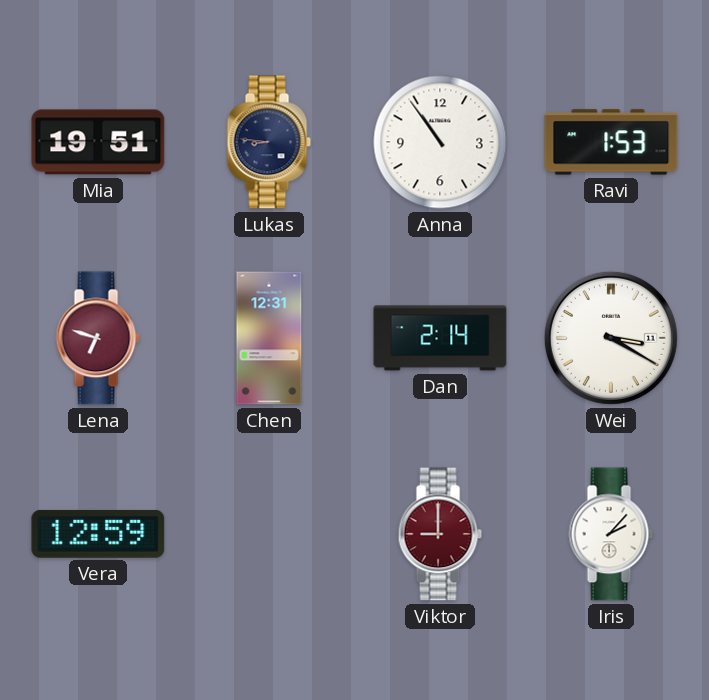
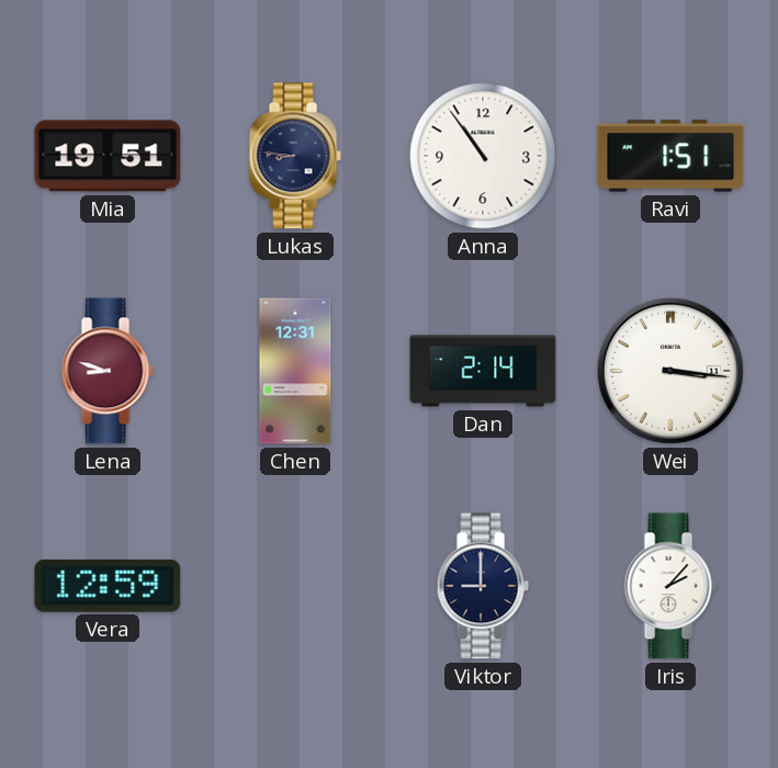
Ravi: 1:53 -> 1:51
Lena: 6:48 -> 8:48
Wei: 3:20 -> 3:16
Viktor dial: burgundy -> navy
